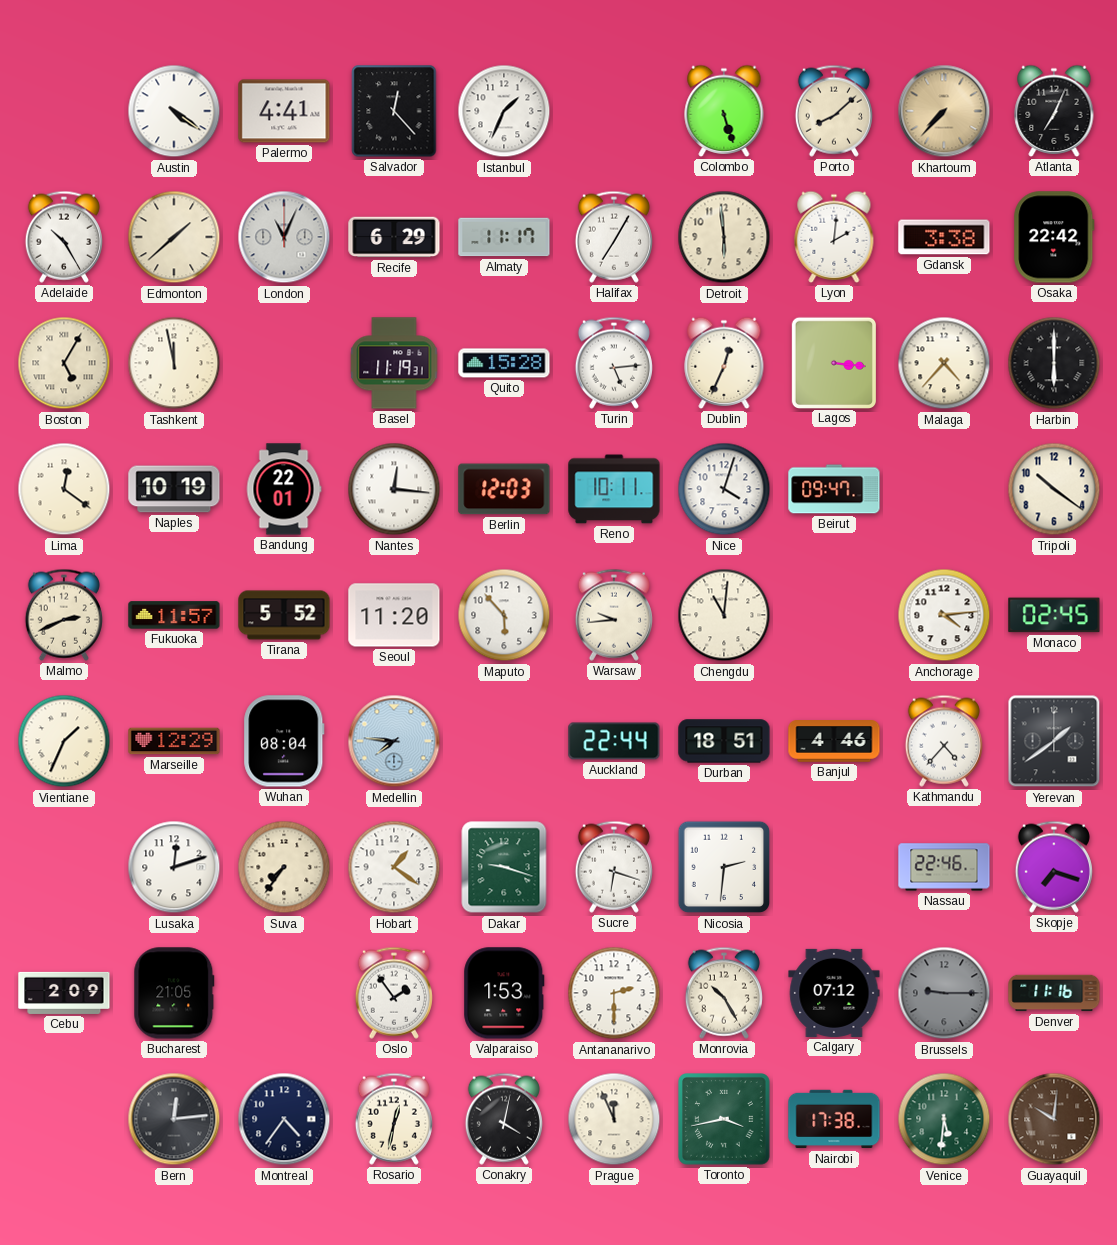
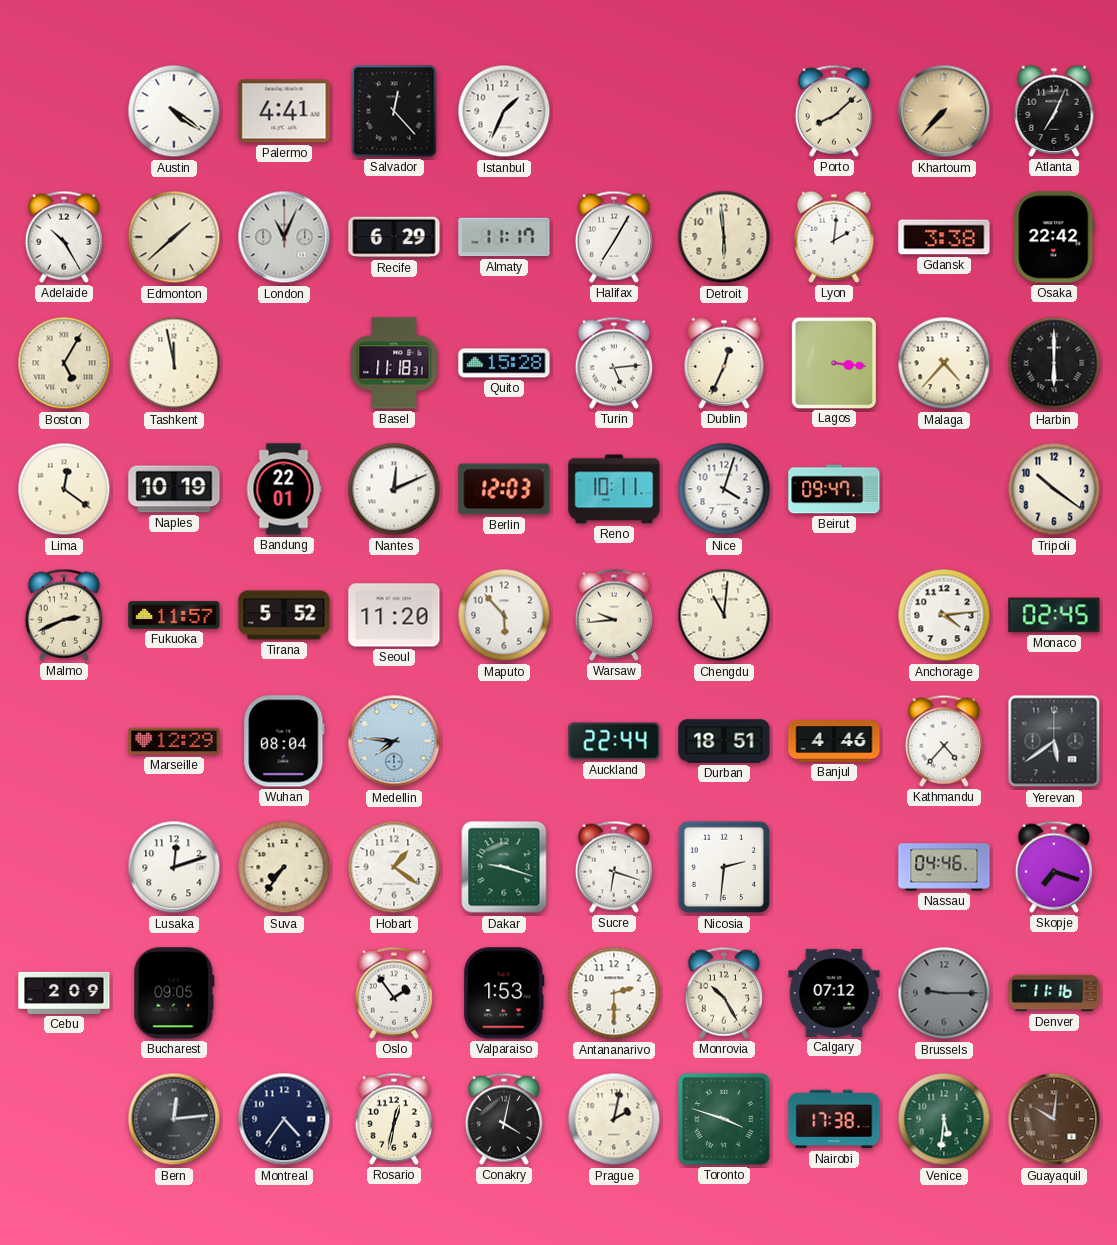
Colombo: 5:27 -> none
Basel: 11:19 -> 11:18
Nantes: 12:16 -> 12:11
Vientiane: 1:34 -> none
Yerevan: 1:39 -> 5:39
Nassau: 22:46 -> 04:46
Bucharest: 21:05 -> 09:05
Prague: 11:56 -> 2:02
Toronto: 3:43 -> 3:48
